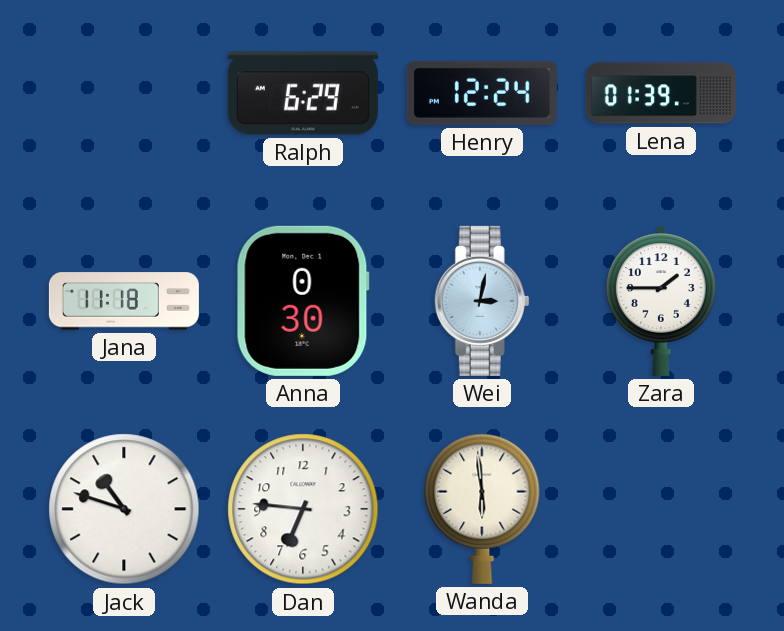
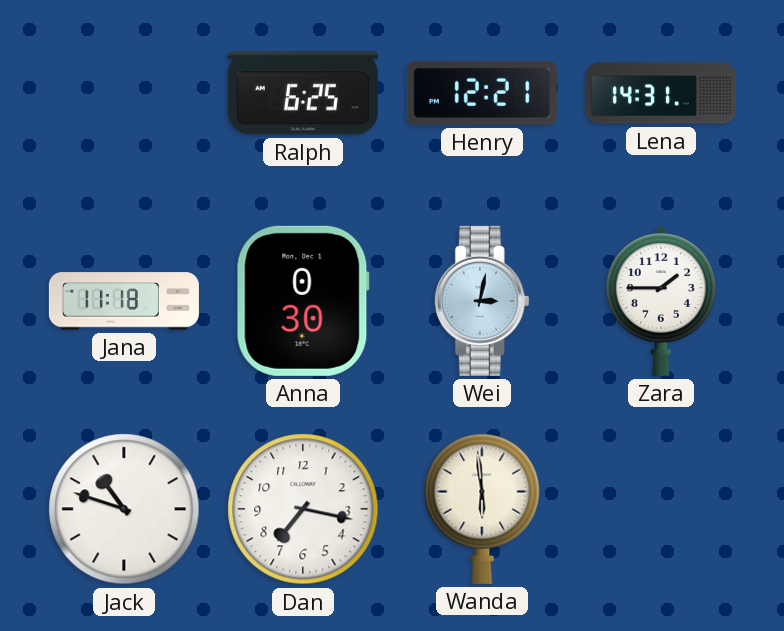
Ralph: 6:29 -> 6:25
Henry: 12:24 -> 12:21
Lena: 01:39 -> 14:31
Dan: 6:46 -> 7:17
